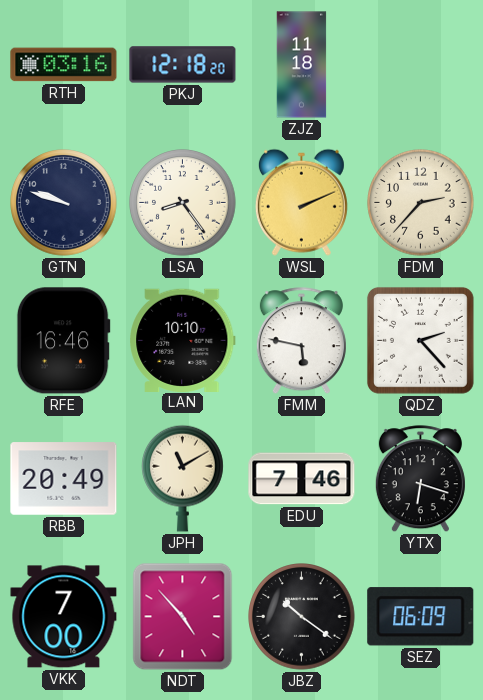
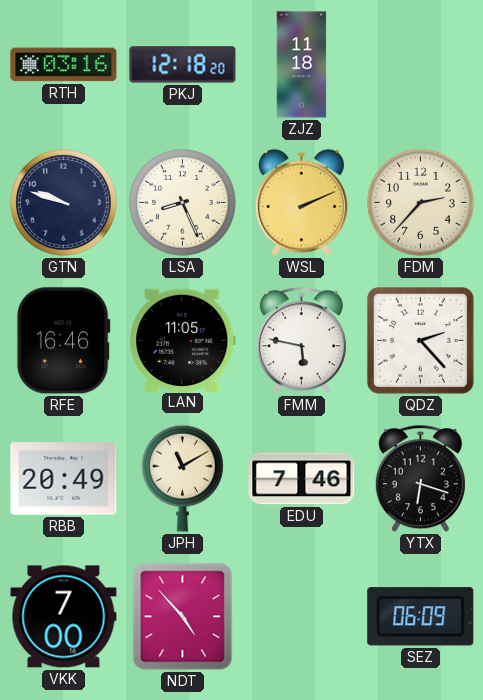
LSA: 8:24 -> 8:26
LAN: 10:10 -> 11:05
JBZ: 10:21 -> none
